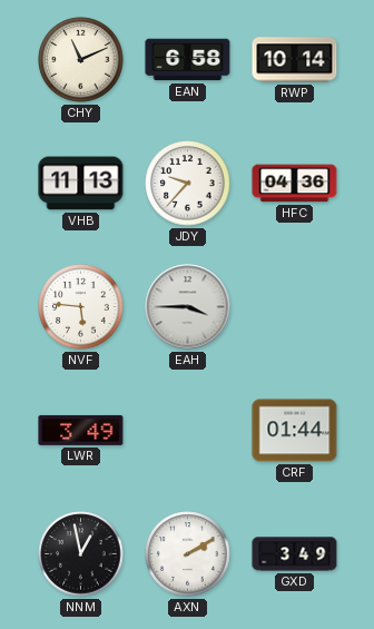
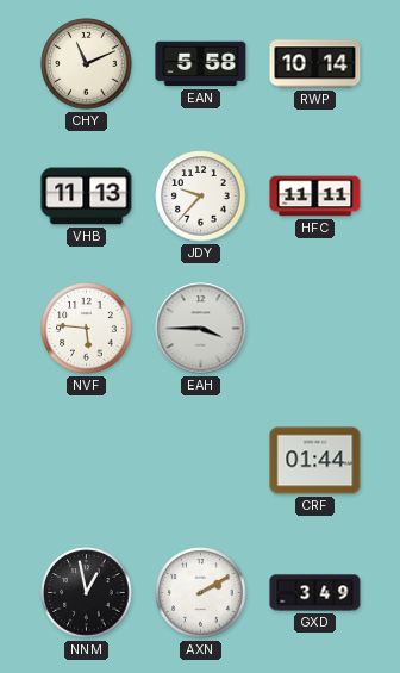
EAN: 6:58 -> 5:58
HFC: 04:36 -> 11:11
LWR: 3:49 -> none
